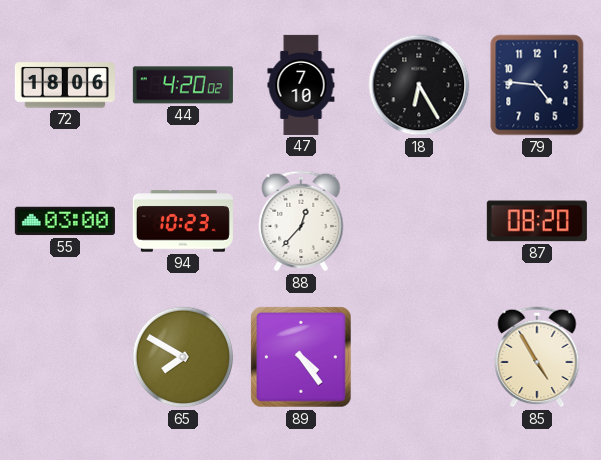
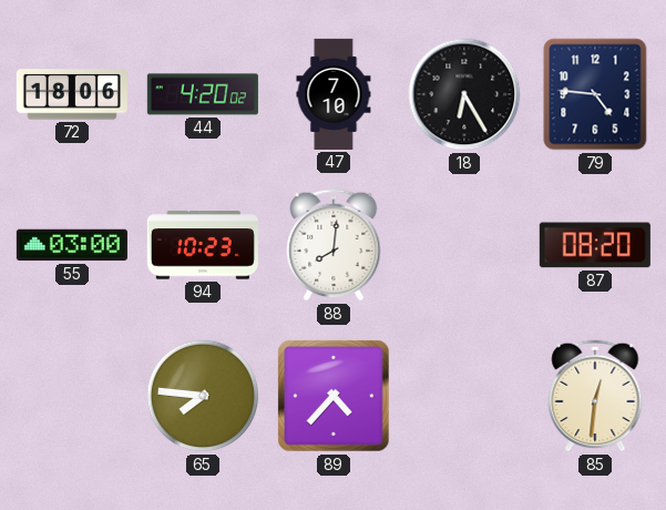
88: 12:37 -> 8:01
65: 7:50 -> 7:46
89: 4:24 -> 4:37
85: 4:55 -> 12:31
